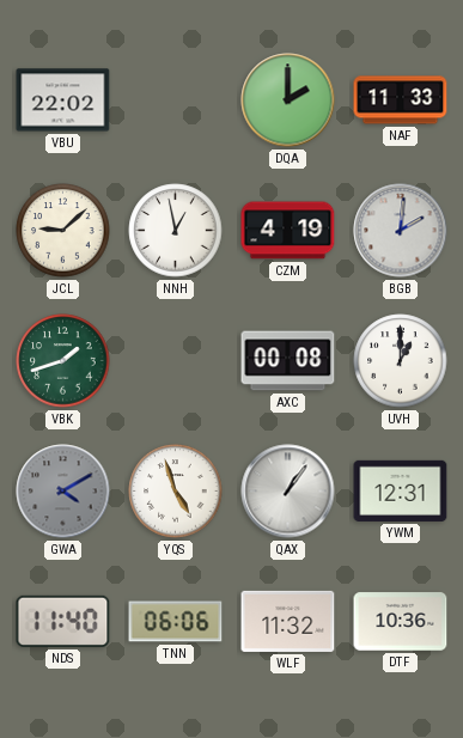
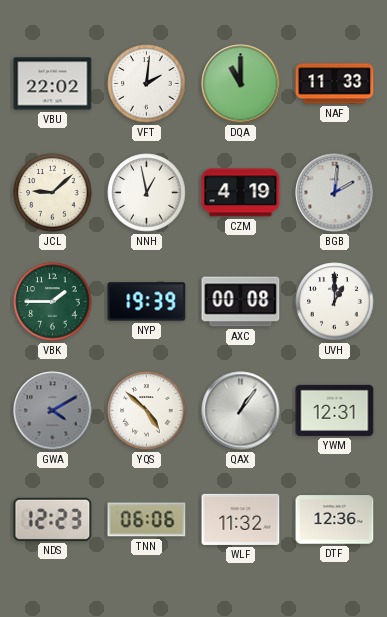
VFT: none -> 2:01
DQA: 2:00 -> 11:00
VBK: 1:42 -> 1:45
NYP: none -> 19:39
YQS: 4:57 -> 4:52
NDS: 11:40 -> 12:23
DTF: 10:36 -> 12:36
